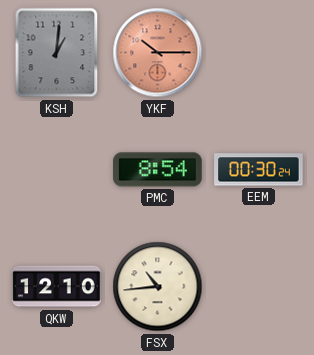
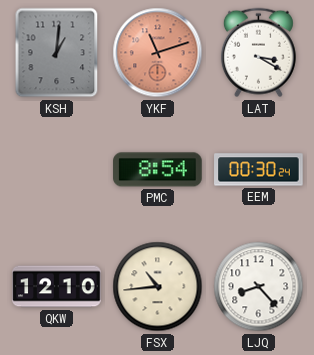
YKF: 10:15 -> 11:12
LAT: none -> 3:20
LJQ: none -> 8:23
